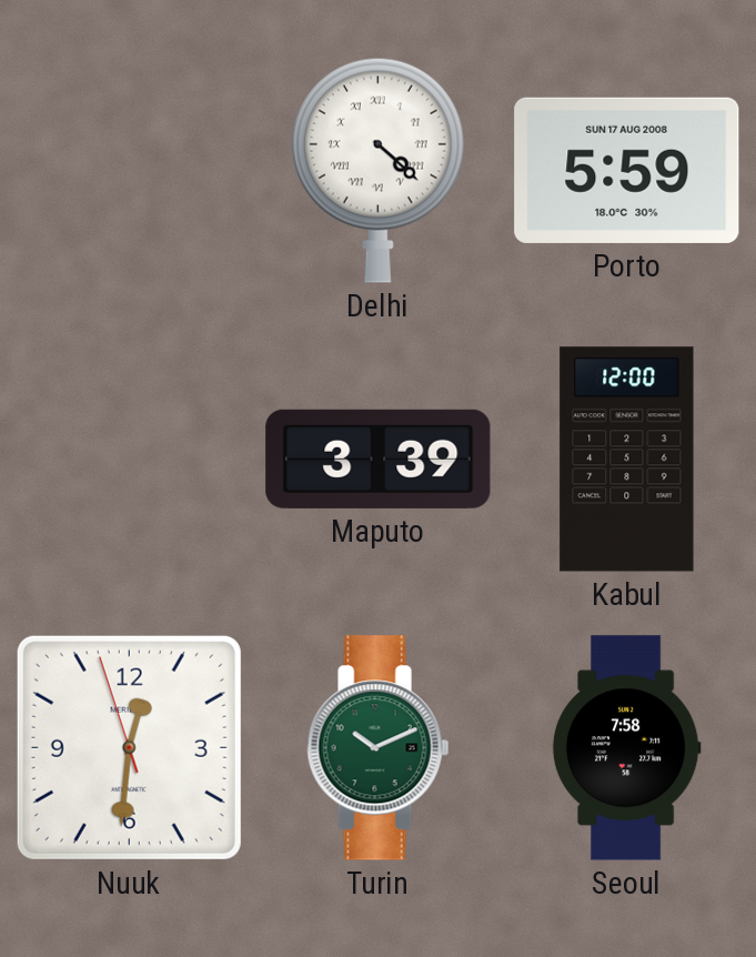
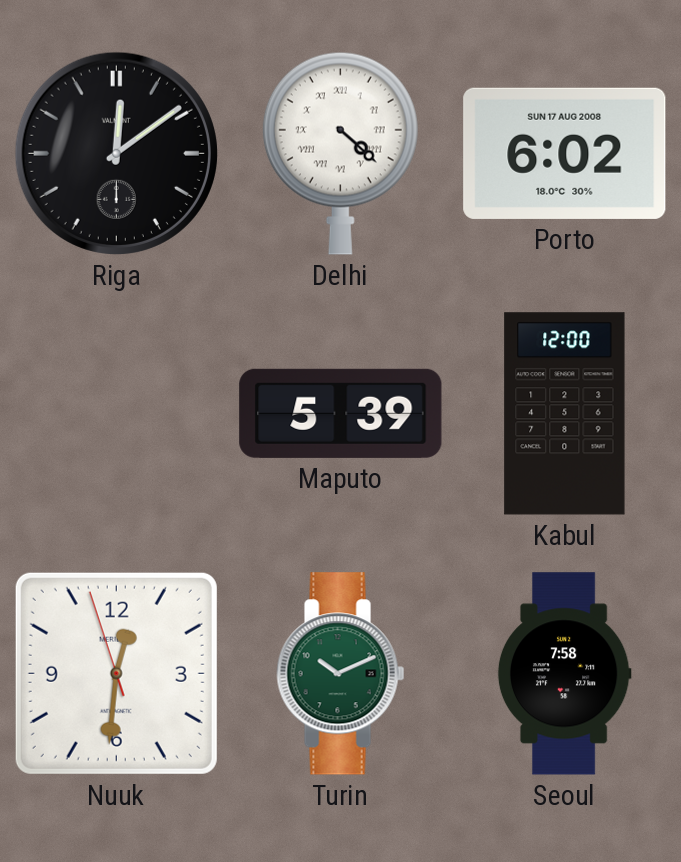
Riga: none -> 12:09
Porto: 5:59 -> 6:02
Maputo: 3:39 -> 5:39
